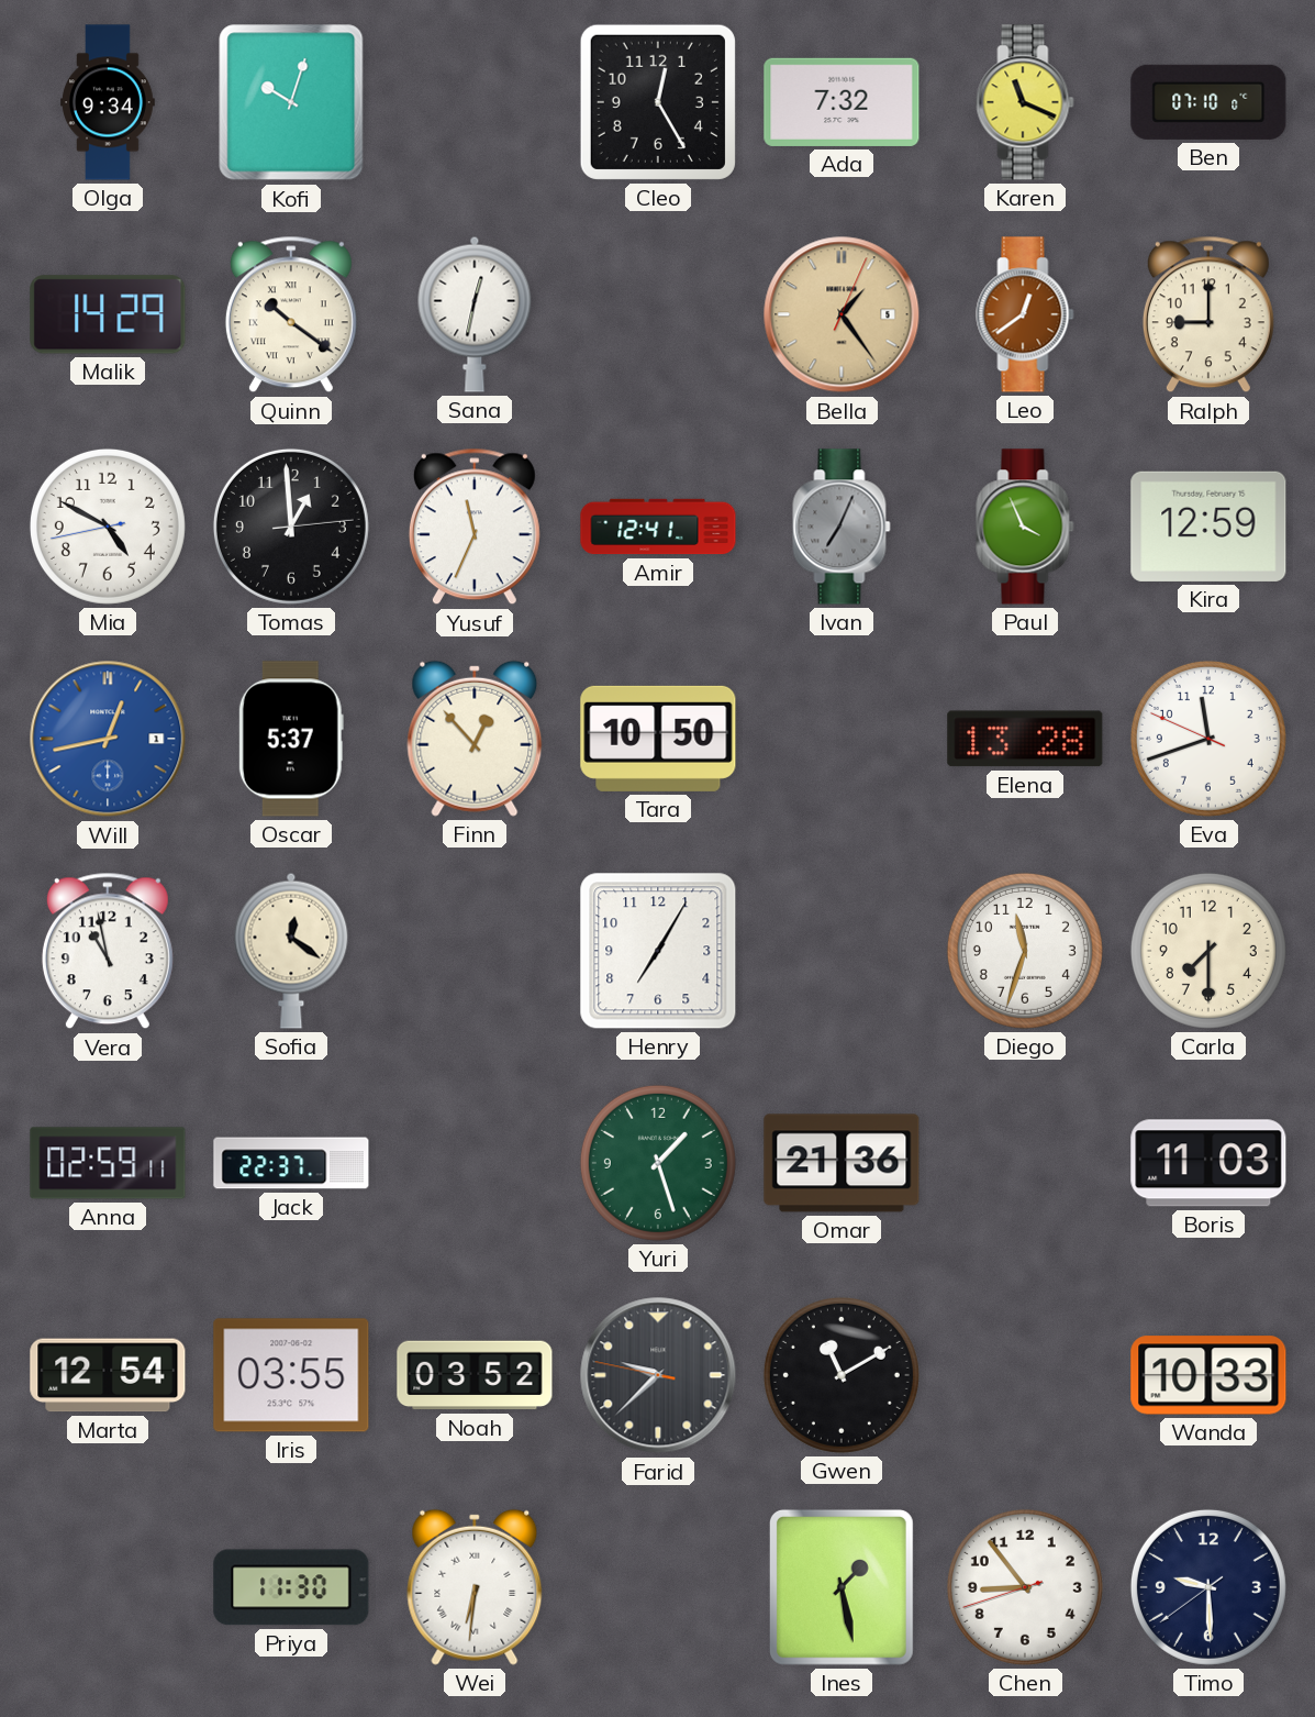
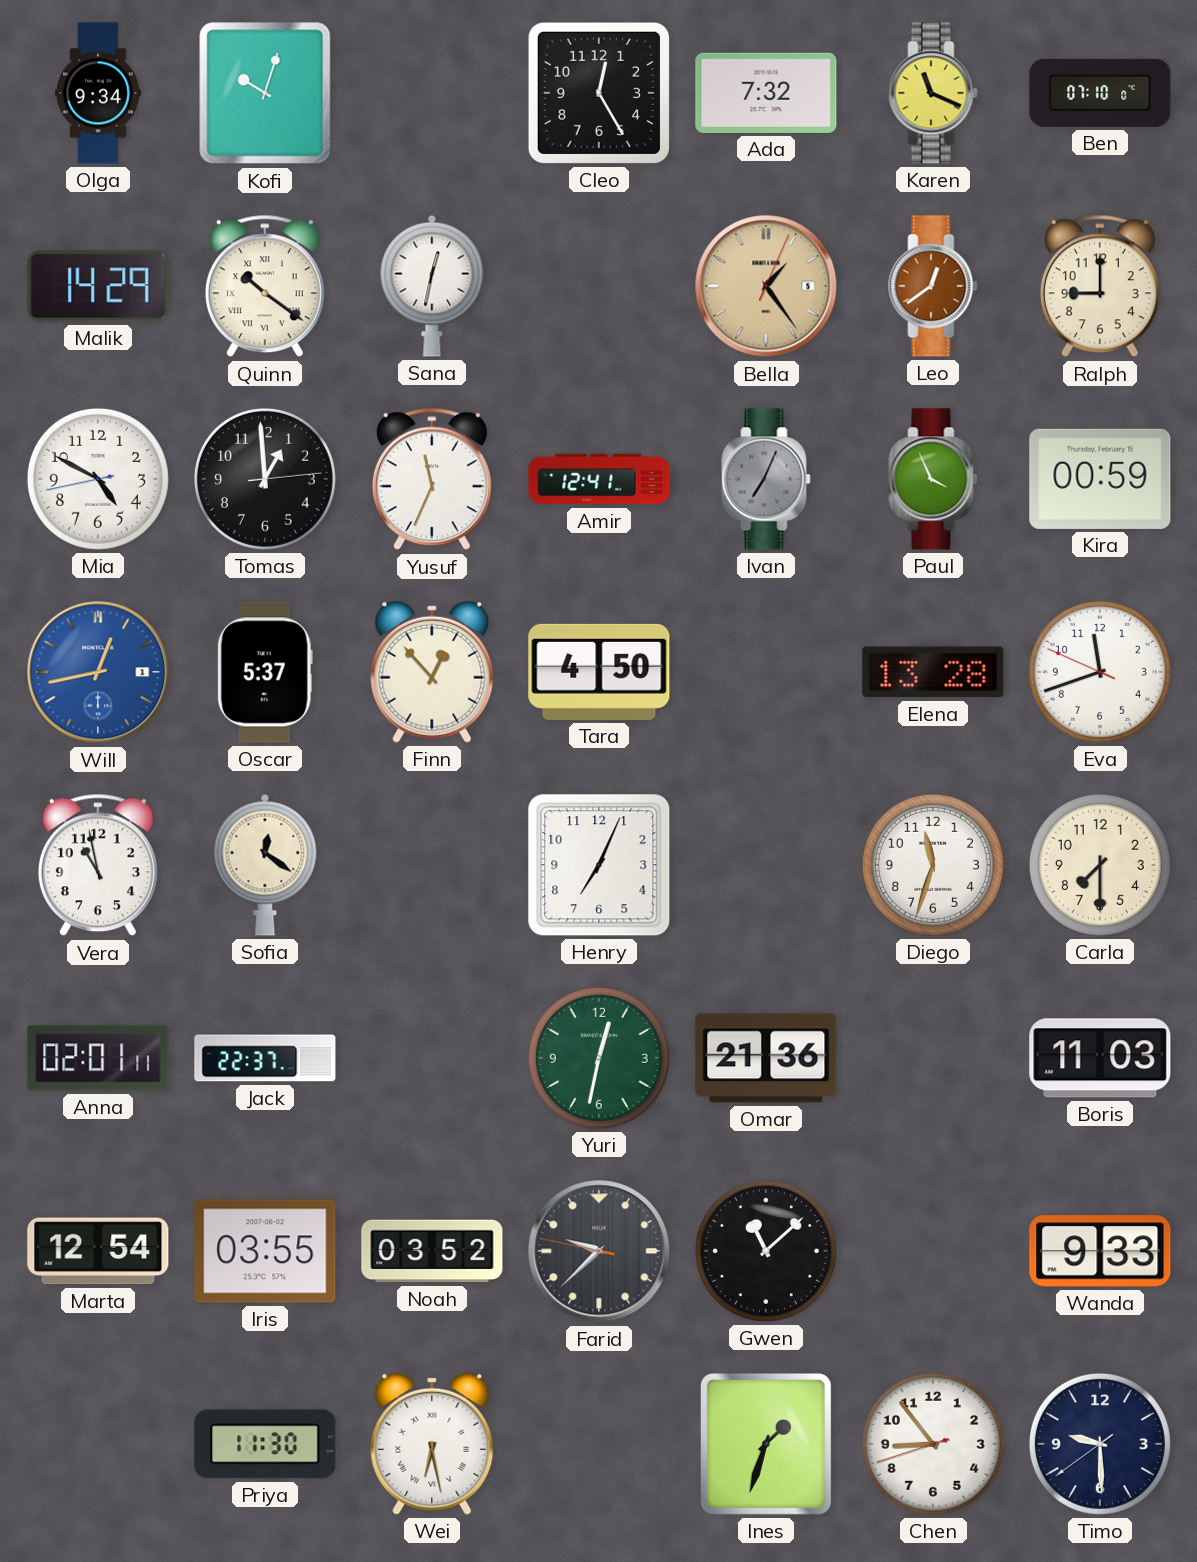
Kira: 12:59 -> 00:59
Tara: 10:50 -> 4:50
Henry: 7:05 -> 7:04
Anna: 02:59 -> 02:01
Yuri: 1:27 -> 12:32
Gwen: 11:10 -> 11:08
Wanda: 10:33 -> 9:33
Wei: 6:31 -> 6:28
Ines: 1:28 -> 1:33
